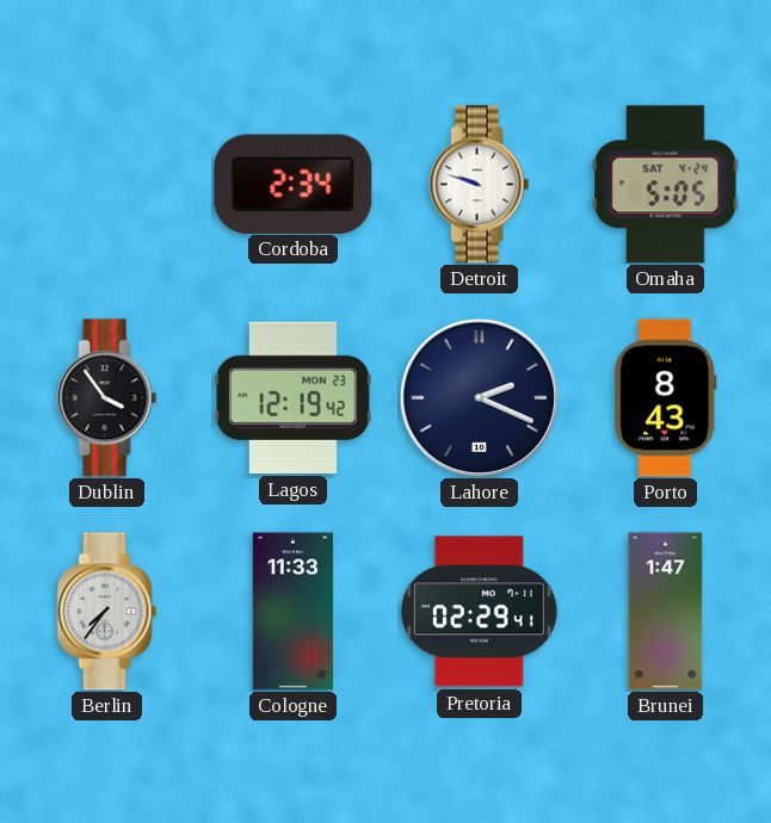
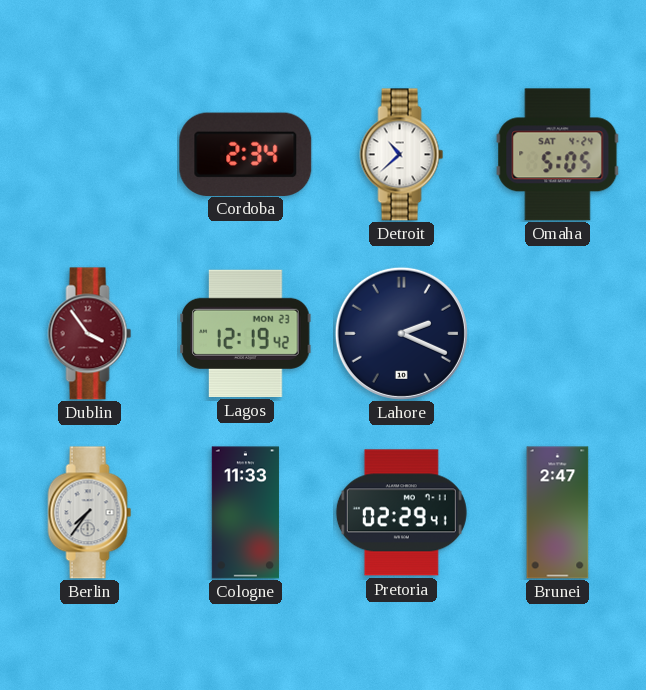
Detroit: 9:48 -> 10:38
Dublin dial: black -> burgundy
Porto: 8:43 -> none
Brunei: 1:47 -> 2:47
